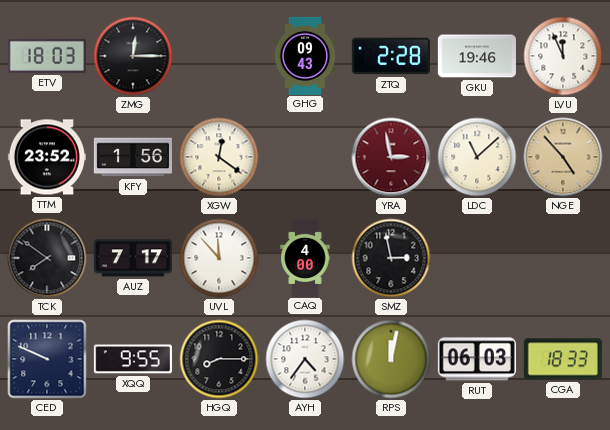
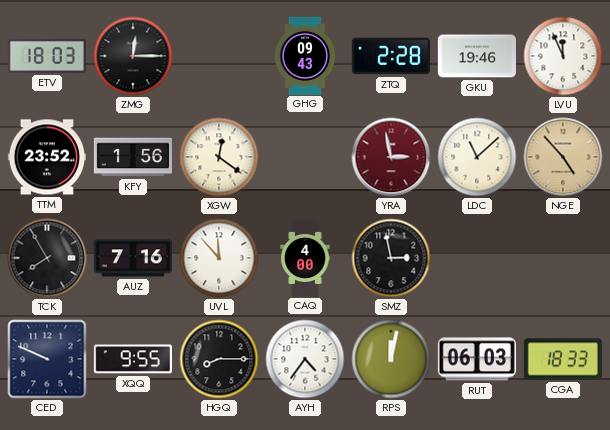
TCK: 7:51 -> 7:55
AUZ: 7:17 -> 7:16
